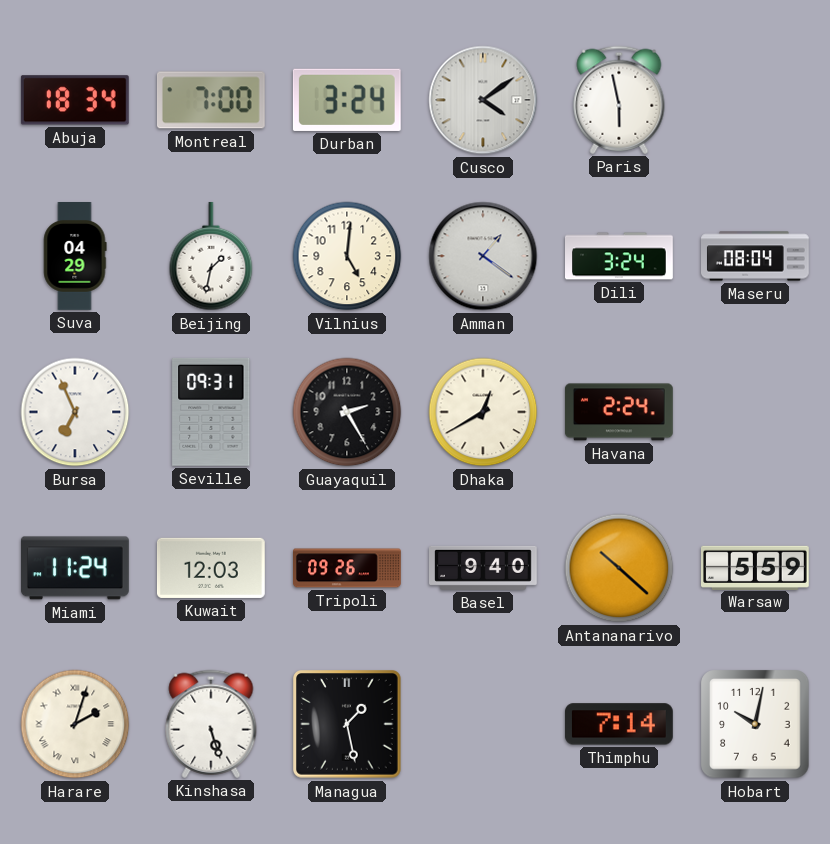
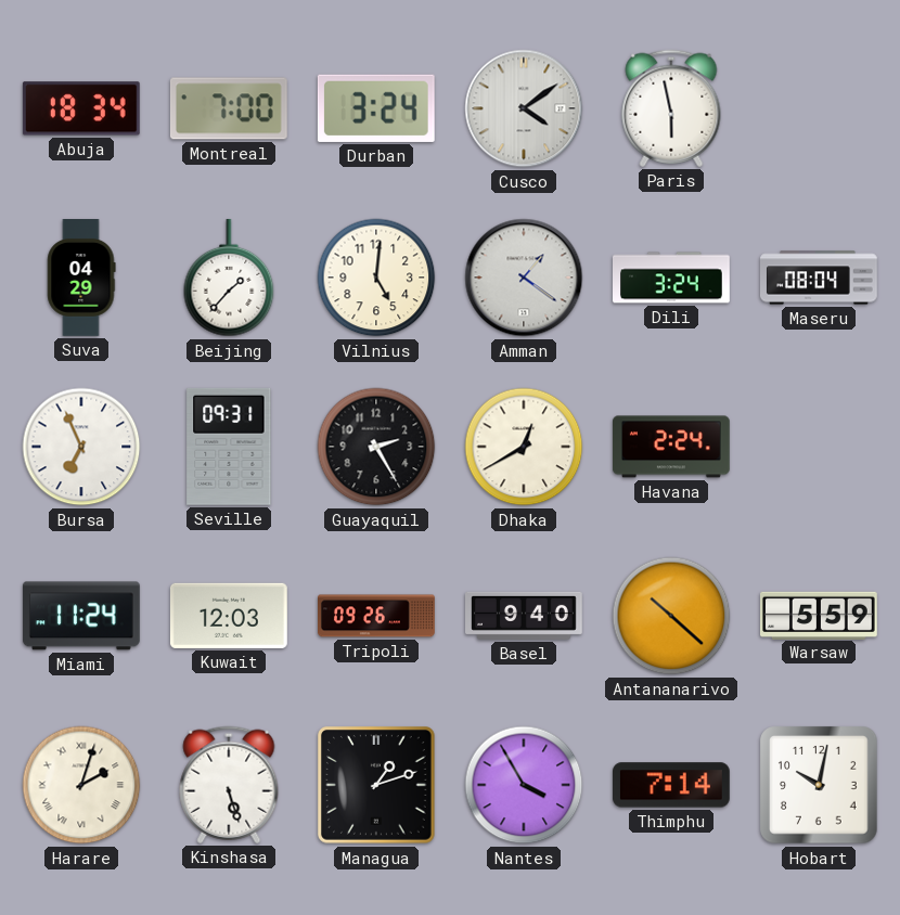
Beijing: 1:32 -> 1:37
Managua: 1:28 -> 1:12
Nantes: none -> 3:55
